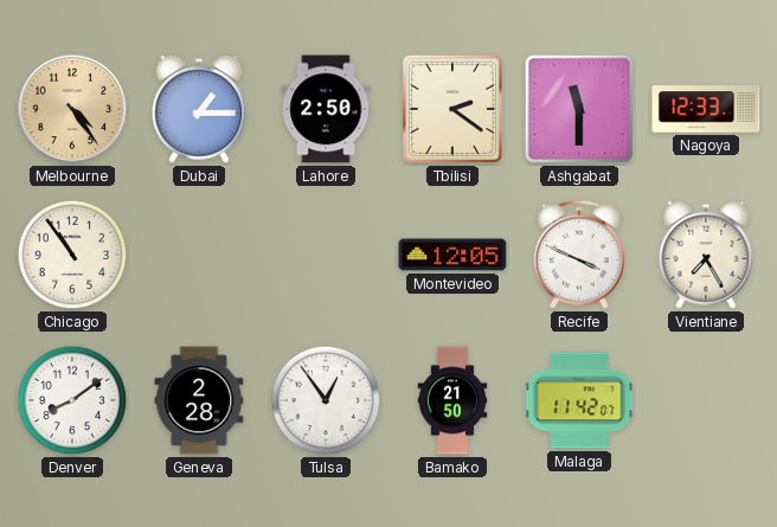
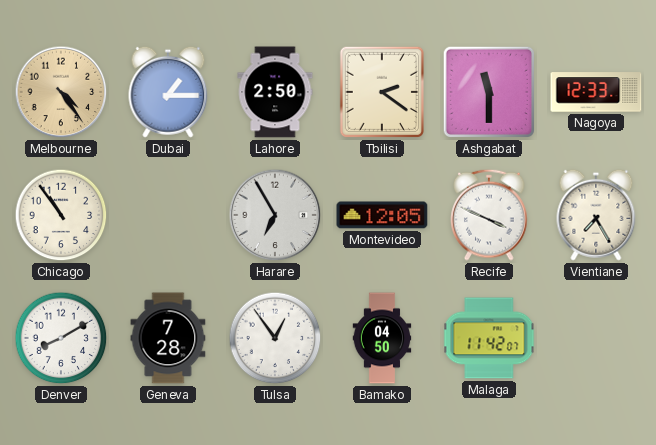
Harare: none -> 6:55
Denver: 8:09 -> 8:10
Geneva: 2:28 -> 7:28
Bamako: 21:50 -> 04:50
